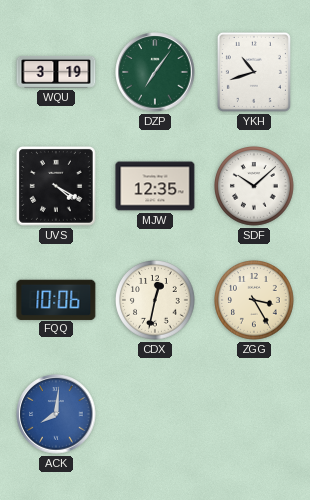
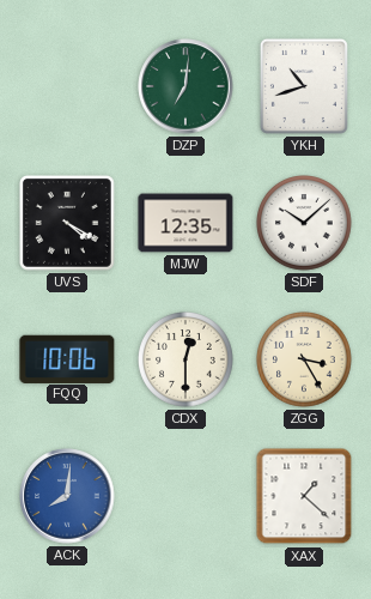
WQU: 3:19 -> none
DZP: 7:06 -> 7:01
CDX: 12:32 -> 12:30
XAX: none -> 1:22
